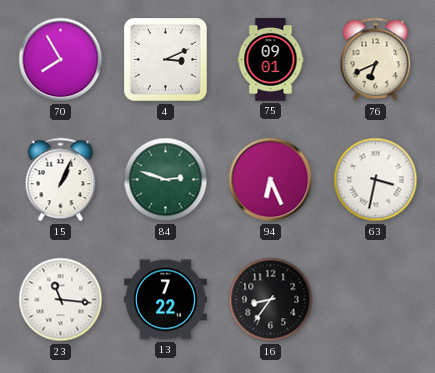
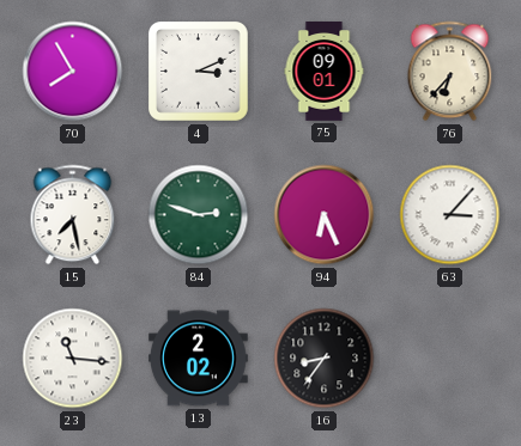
76: 6:41 -> 6:37
15: 1:04 -> 7:28
63: 3:32 -> 3:07
13: 7:22 -> 2:02
